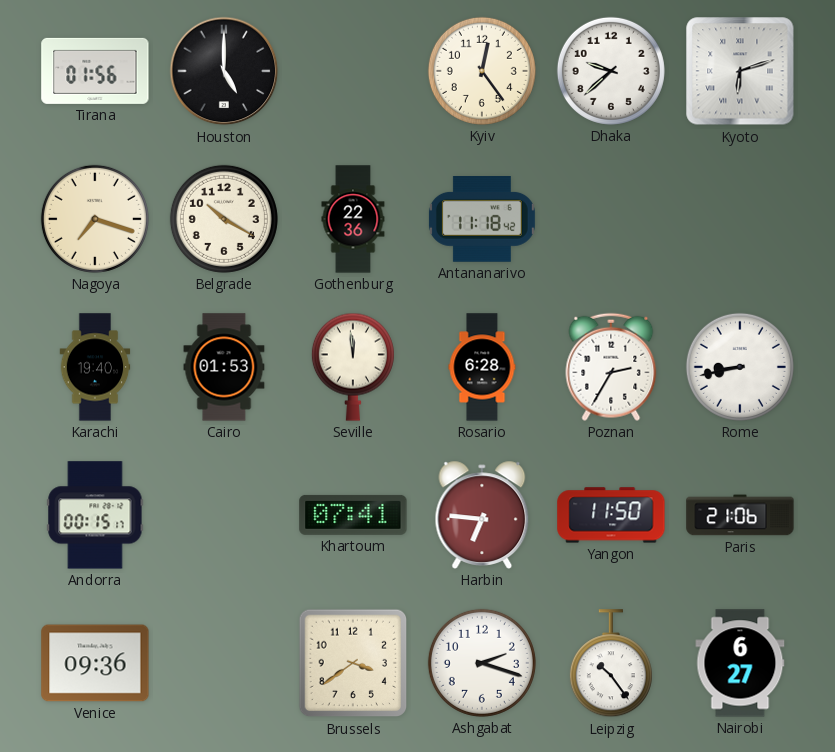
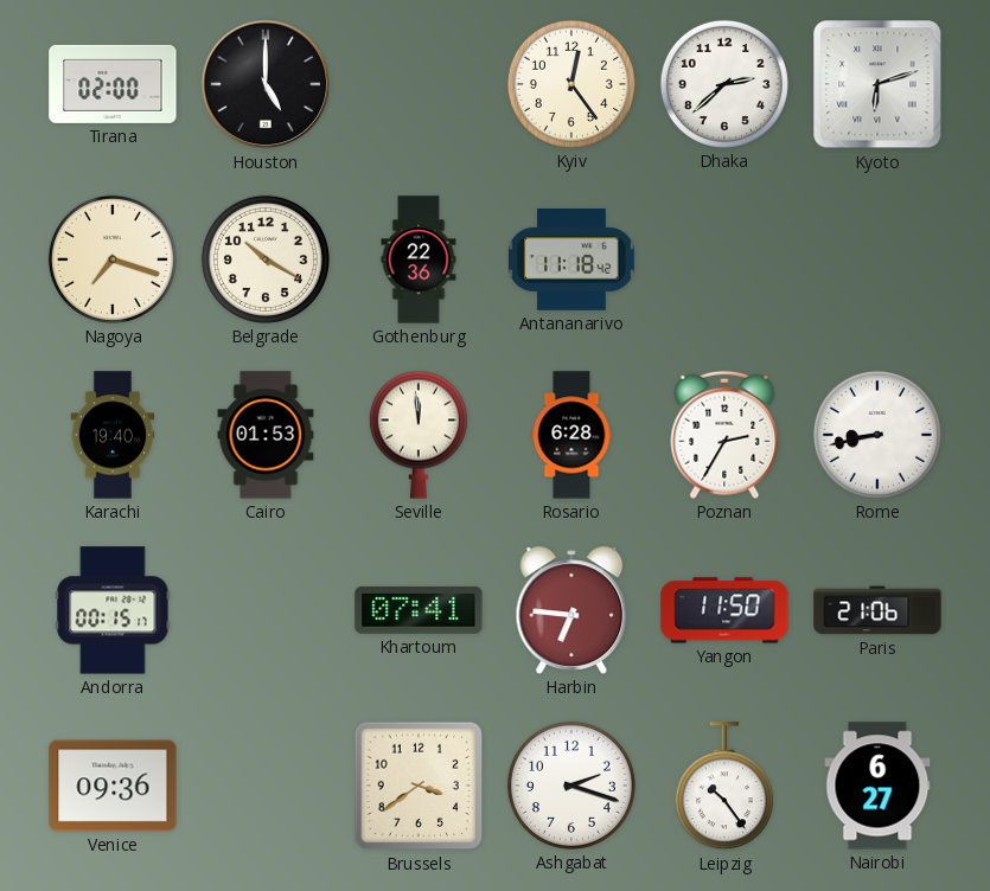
Tirana: 01:56 -> 02:00
Dhaka: 9:38 -> 2:38
